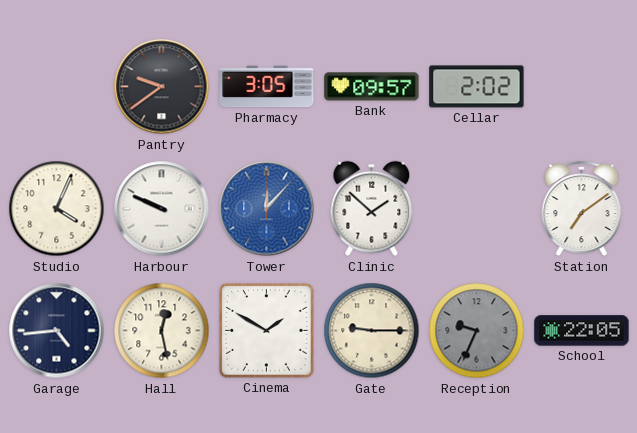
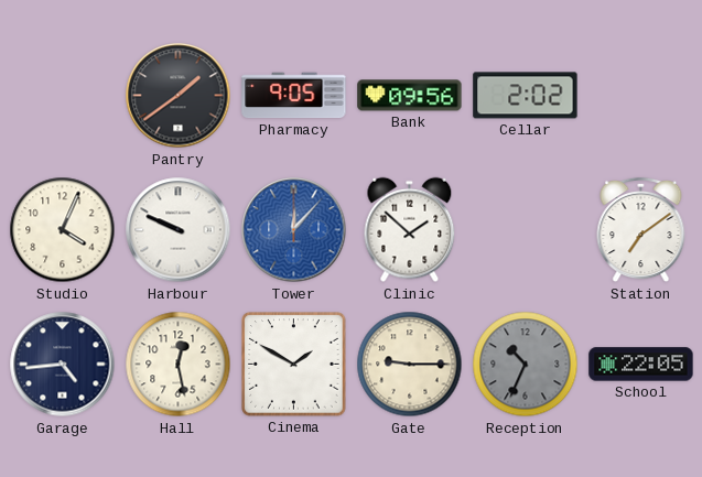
Pantry: 9:39 -> 1:39
Pharmacy: 3:05 -> 9:05
Bank: 09:57 -> 09:56
Reception: 9:34 -> 10:34
